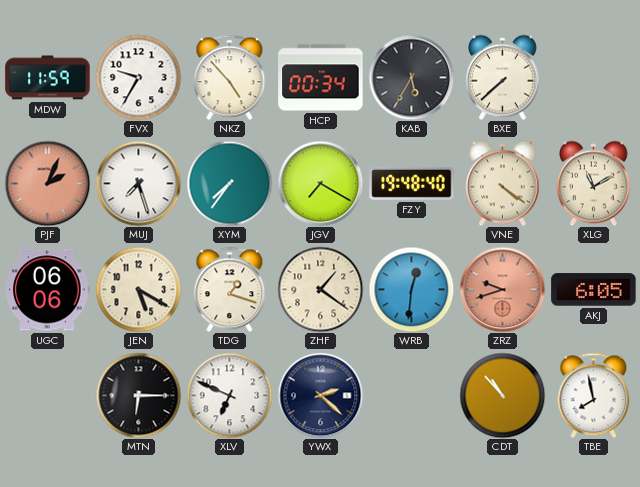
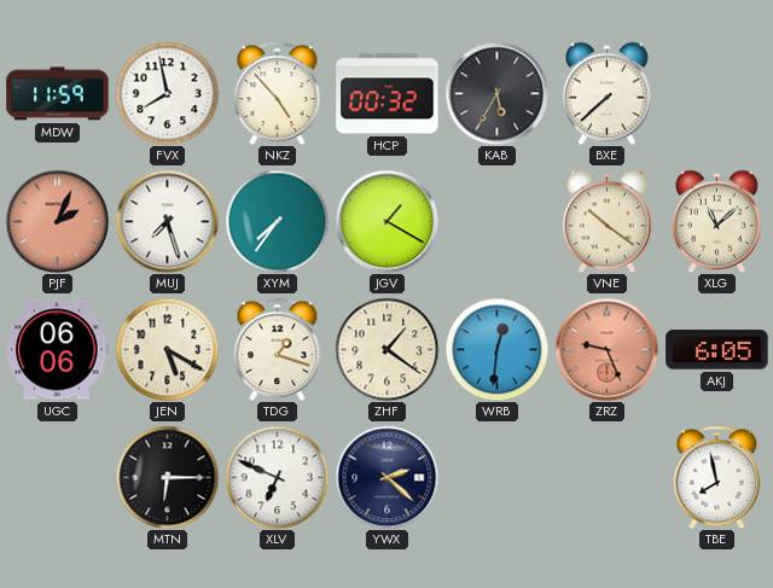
FVX: 9:35 -> 7:58
HCP: 00:34 -> 00:32
JGV: 7:20 -> 1:20
FZY: 19:48 -> none
VNE: 4:21 -> 10:21
XLG: 11:10 -> 11:08
ZRZ: 9:42 -> 9:26
CDT: 10:53 -> none
